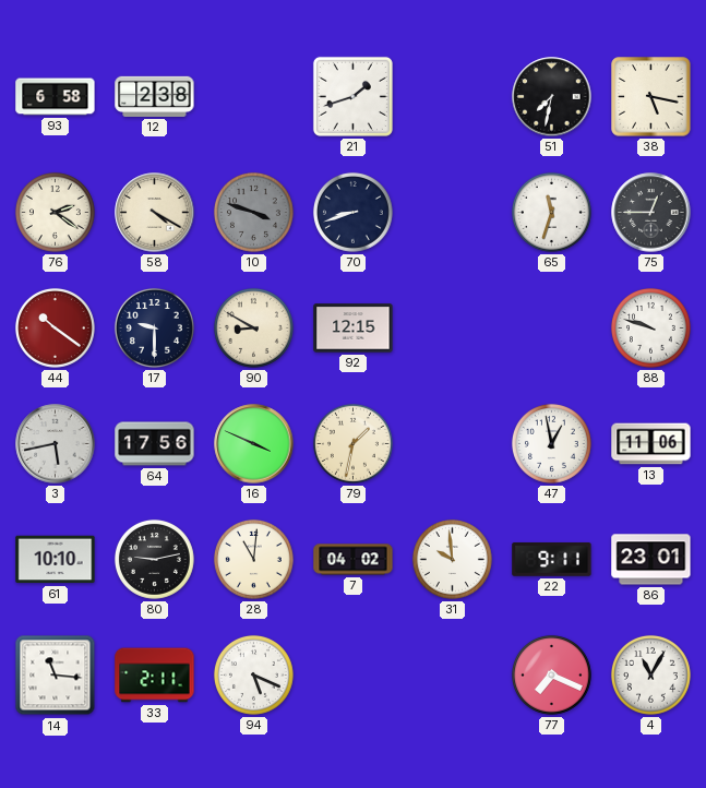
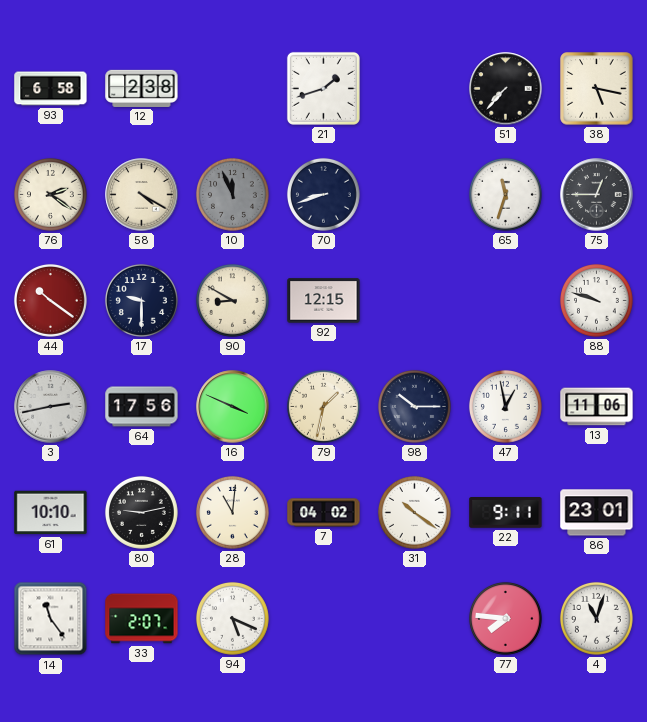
51: 7:32 -> 7:37
10: 3:48 -> 11:56
3: 5:43 -> 2:43
98: none -> 10:15
31: 9:59 -> 10:21
14: 11:16 -> 11:24
33: 2:11 -> 2:07
77: 7:19 -> 7:46
4: 11:05 -> 11:03
